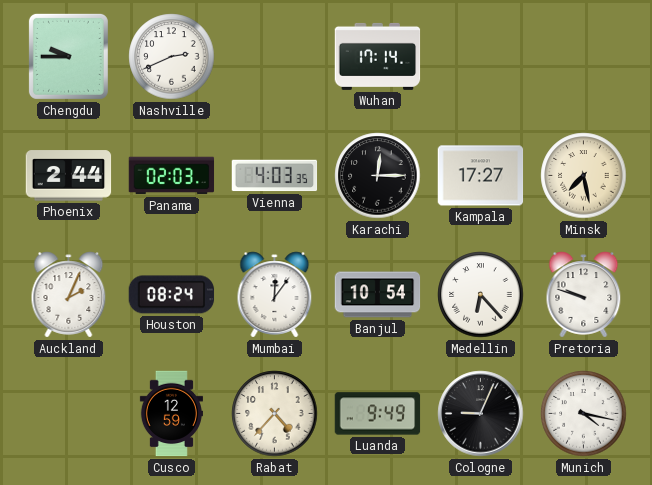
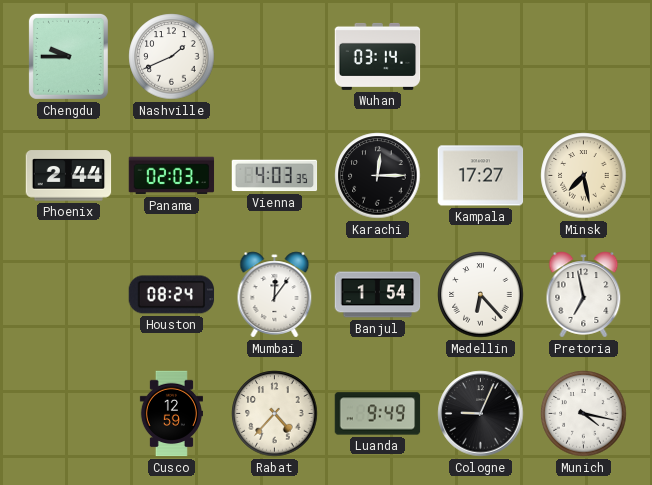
Nashville: 2:41 -> 1:41
Wuhan: 17:14 -> 03:14
Auckland: 2:04 -> none
Banjul: 10:54 -> 1:54
Pretoria: 9:48 -> 6:58
